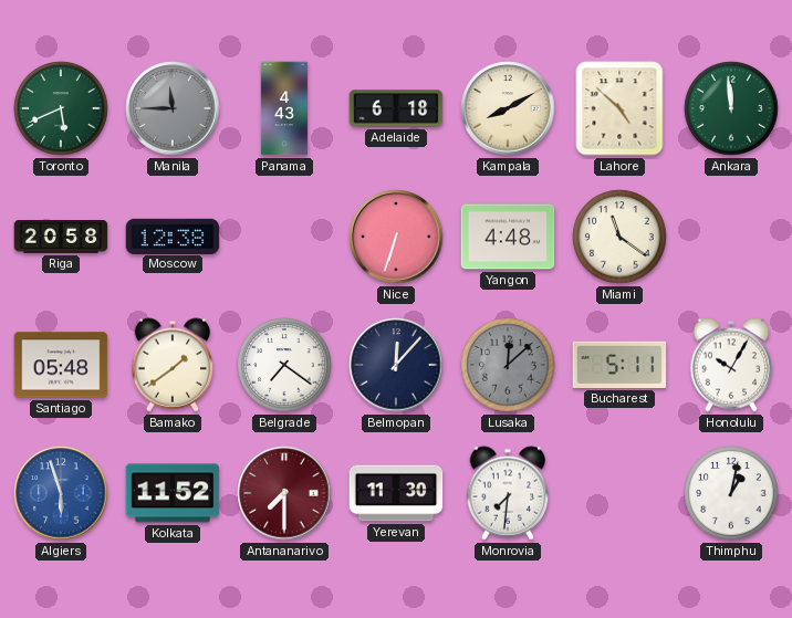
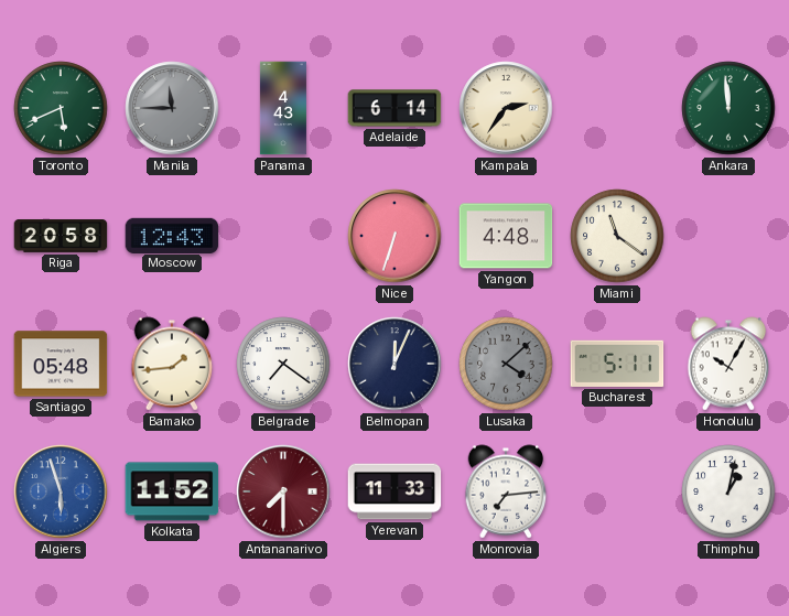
Adelaide: 6:18 -> 6:14
Kampala: 8:10 -> 2:36
Lahore: 4:52 -> none
Moscow: 12:38 -> 12:43
Bamako: 1:39 -> 1:44
Belmopan: 12:07 -> 12:04
Lusaka: 12:08 -> 4:08
Yerevan: 11:30 -> 11:33
Monrovia: 7:31 -> 7:14
